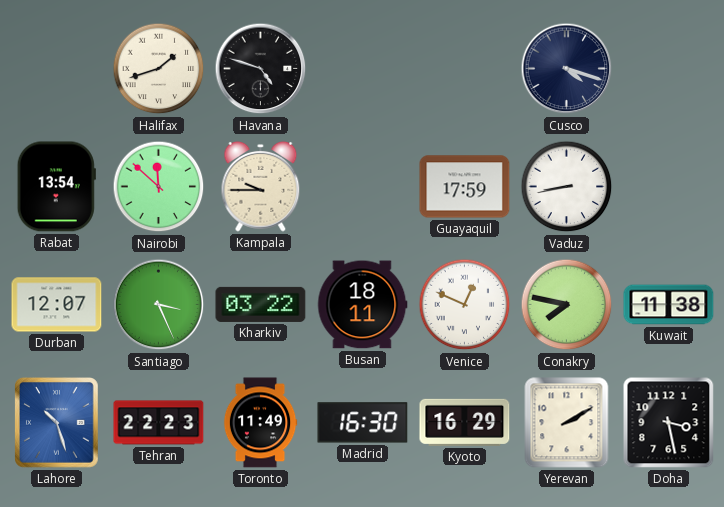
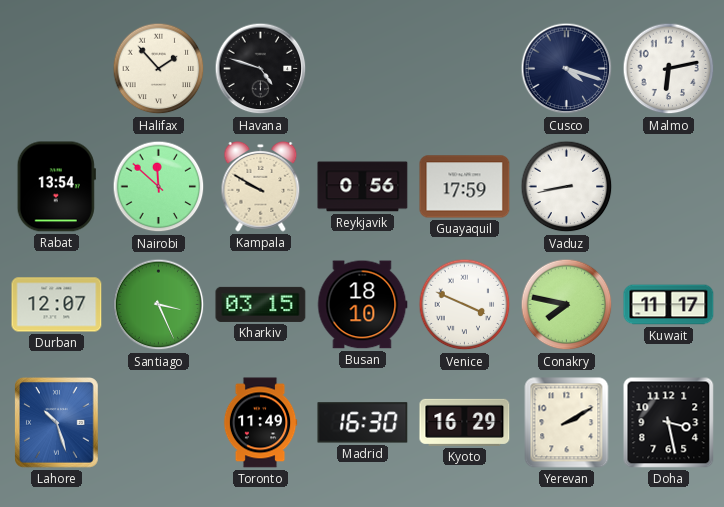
Halifax: 1:42 -> 1:53
Malmo: none -> 6:13
Kampala: 9:45 -> 9:50
Reykjavik: none -> 0:56
Kharkiv: 03:22 -> 03:15
Busan: 18:11 -> 18:10
Venice: 12:49 -> 3:49
Kuwait: 11:38 -> 11:17
Tehran: 22:23 -> none
